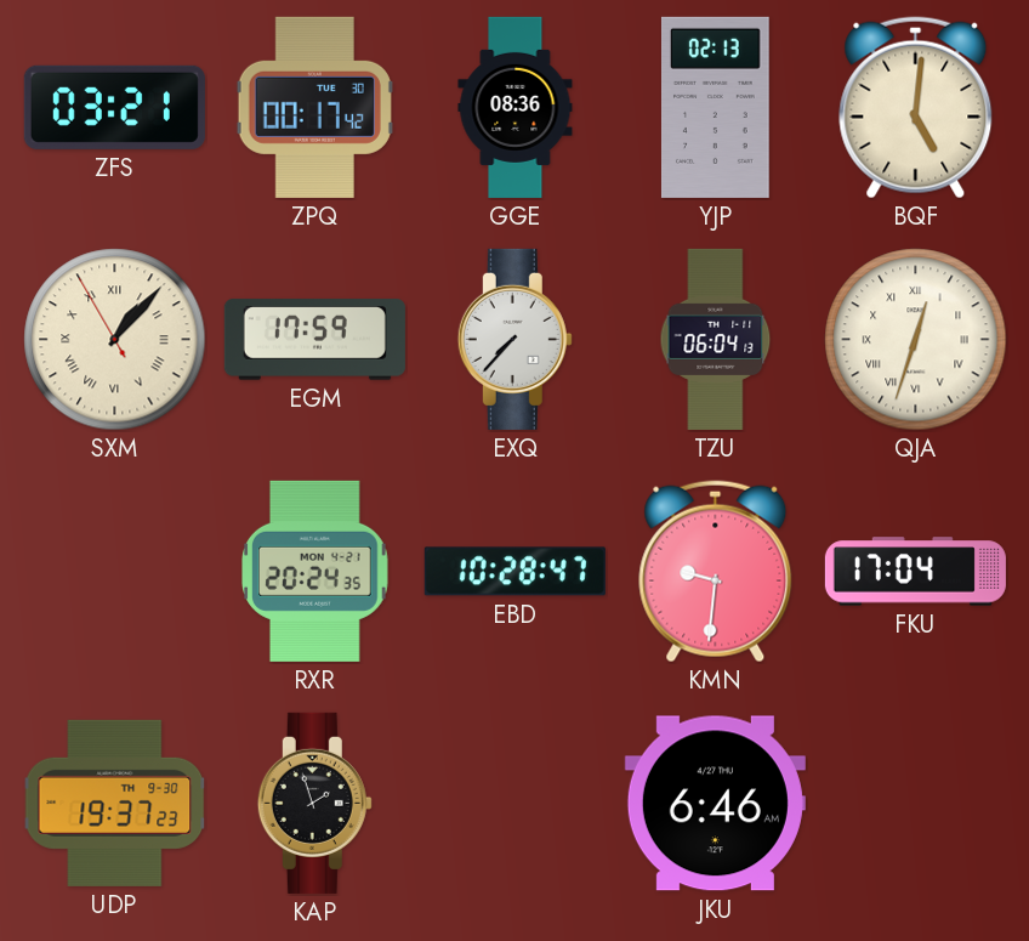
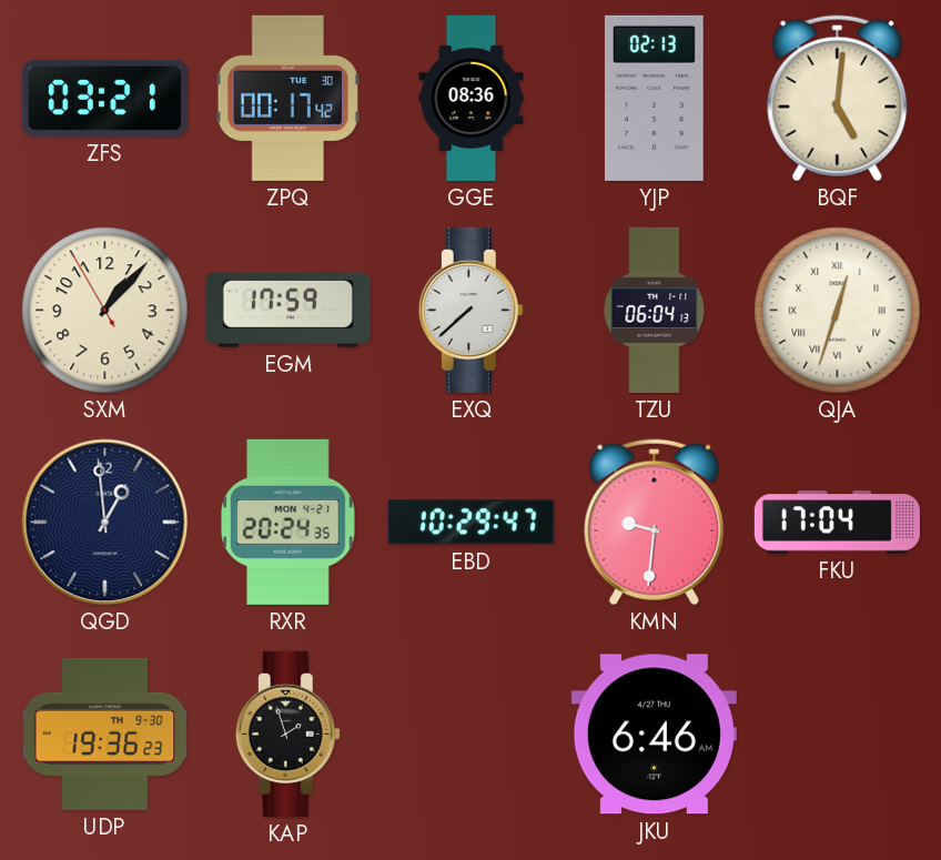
SXM numerals: Roman -> Arabic
EXQ: 7:37 -> 7:38
QGD: none -> 12:59
EBD: 10:28 -> 10:29
UDP: 19:37 -> 19:36
